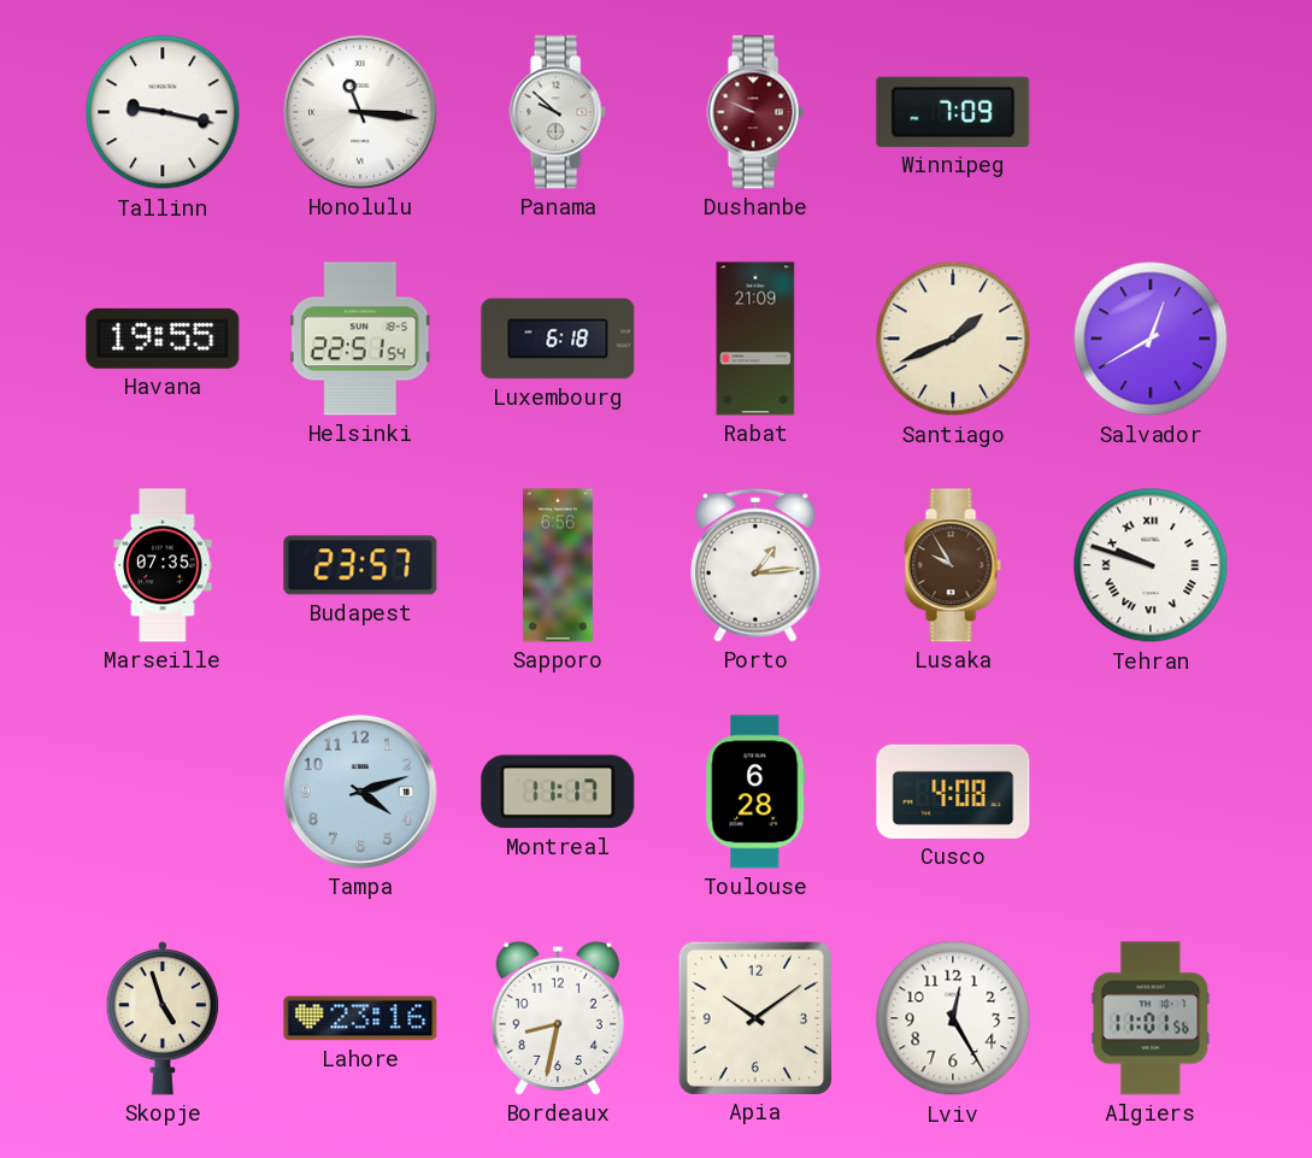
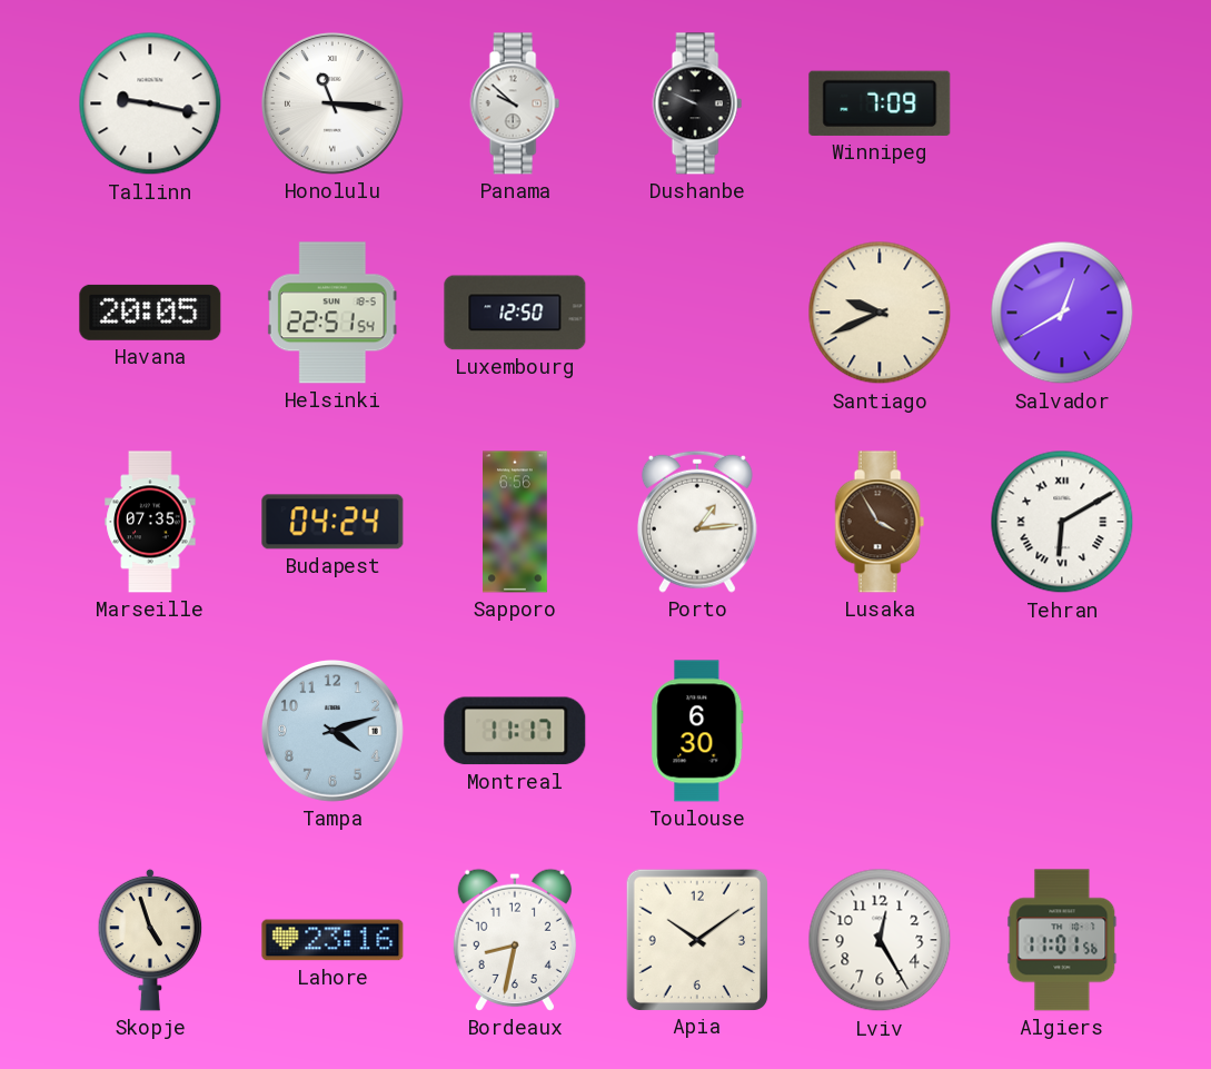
Dushanbe dial: burgundy -> black
Havana: 19:55 -> 20:05
Luxembourg: 6:18 -> 12:50
Rabat: 21:09 -> none
Santiago: 1:41 -> 9:41
Budapest: 23:57 -> 04:24
Lusaka: 9:55 -> 3:55
Tehran: 9:48 -> 6:10
Toulouse: 6:28 -> 6:30
Cusco: 4:08 -> none
